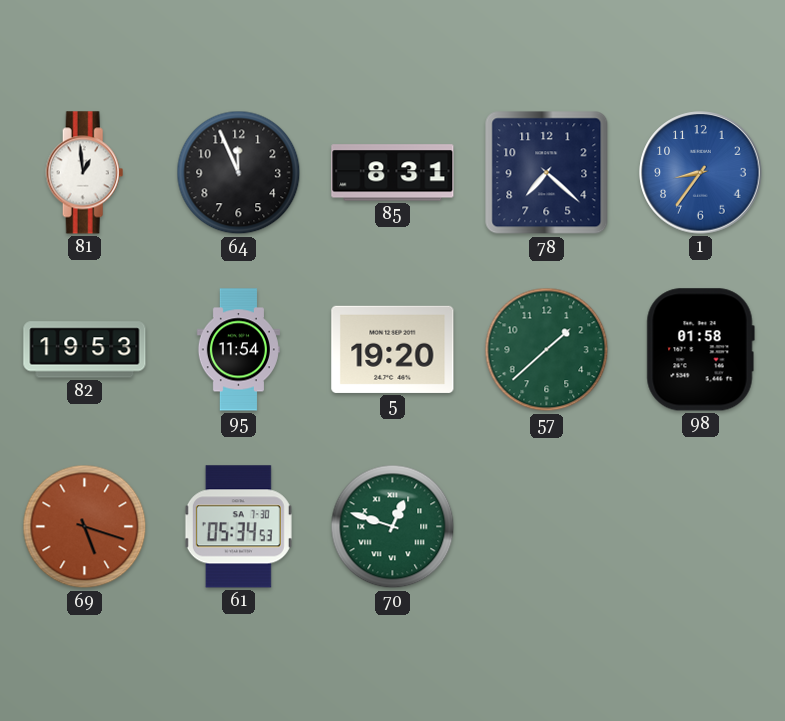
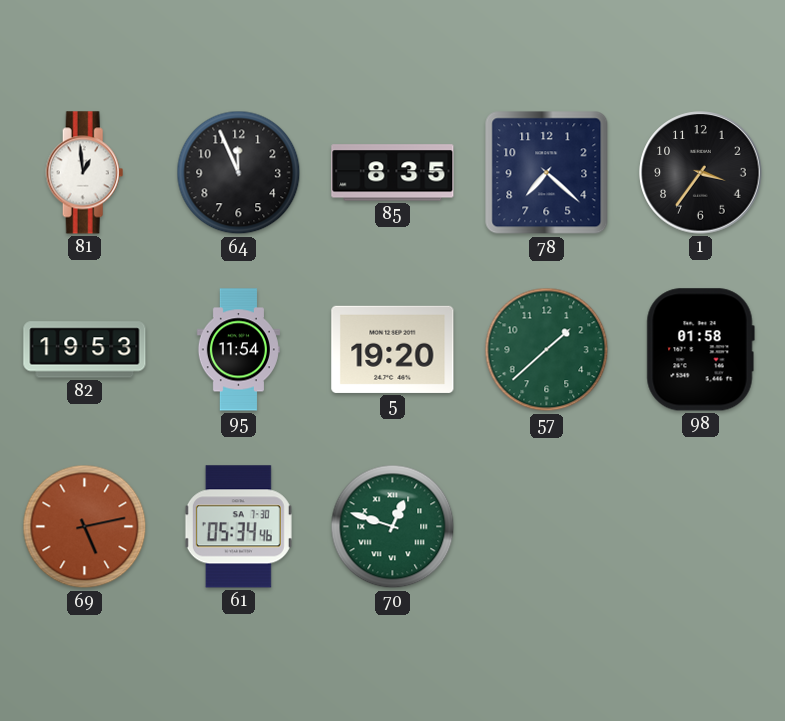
85: 8:31 -> 8:35
1: 8:36 -> 3:36
1 dial: blue -> black
69: 5:18 -> 5:13
61: 05:34:53 -> 05:34:46
